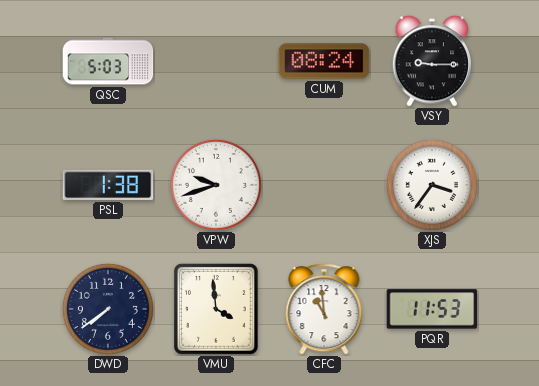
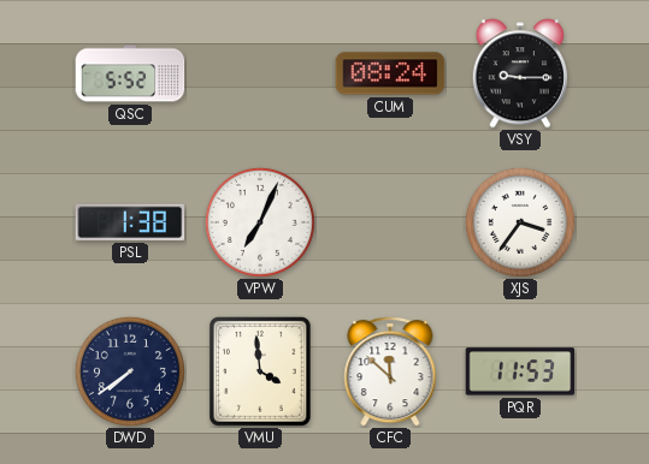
QSC: 5:03 -> 5:52
VPW: 9:42 -> 7:04
CFC: 10:59 -> 11:52
